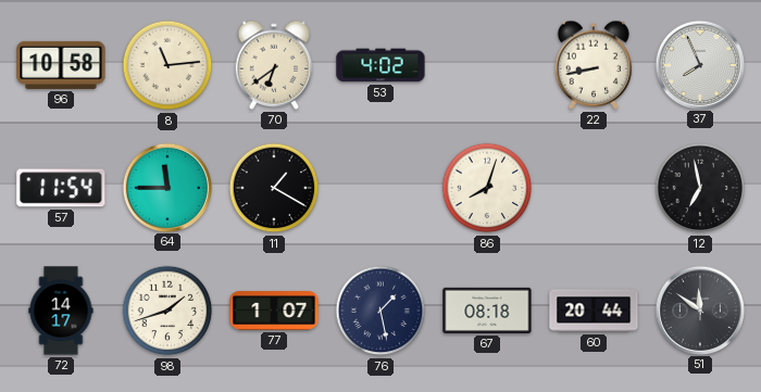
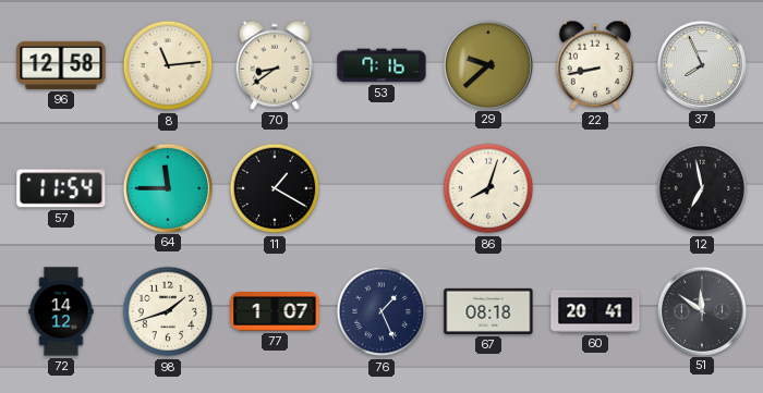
96: 10:58 -> 12:58
70: 6:39 -> 8:39
53: 4:02 -> 7:16
29: none -> 9:38
72: 14:17 -> 14:12
76: 1:28 -> 1:26
60: 20:44 -> 20:41
